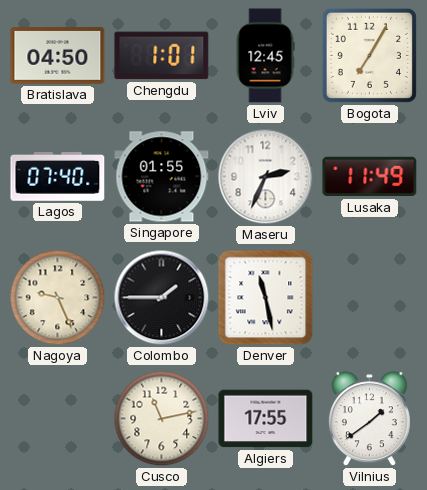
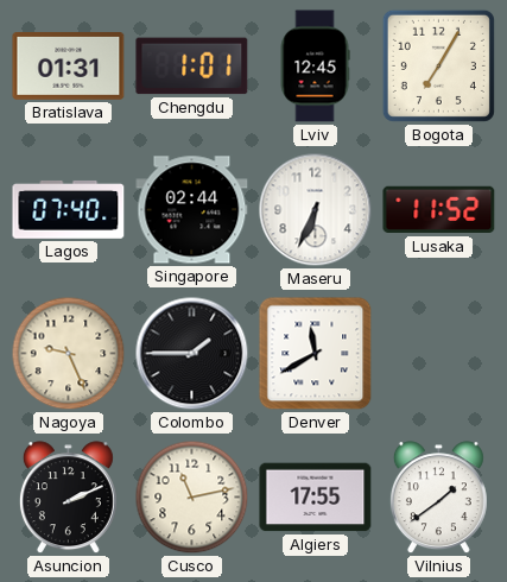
Bratislava: 04:50 -> 01:31
Singapore: 01:55 -> 02:44
Maseru: 2:34 -> 6:34
Lusaka: 11:49 -> 11:52
Denver: 11:28 -> 11:40
Asuncion: none -> 2:11
